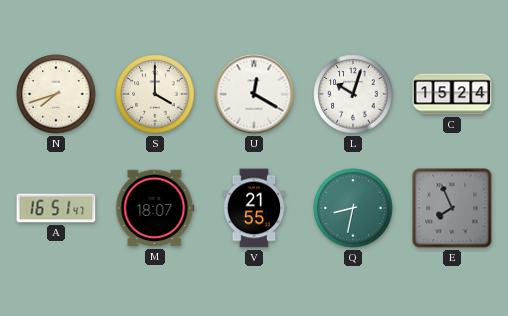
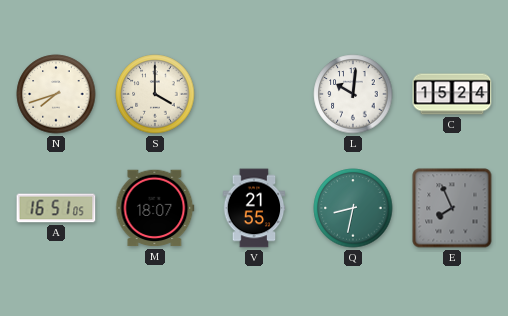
U: 12:20 -> none
L: 10:03 -> 10:01
A: 16:51:47 -> 16:51:05
